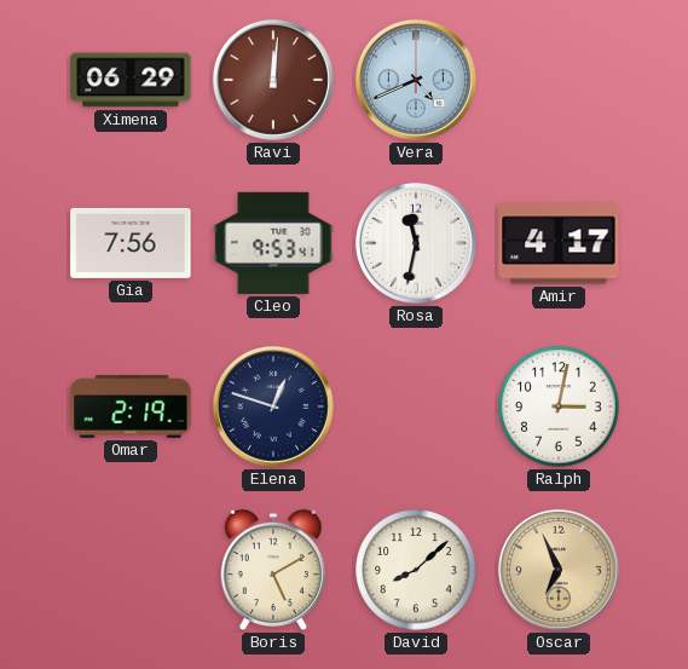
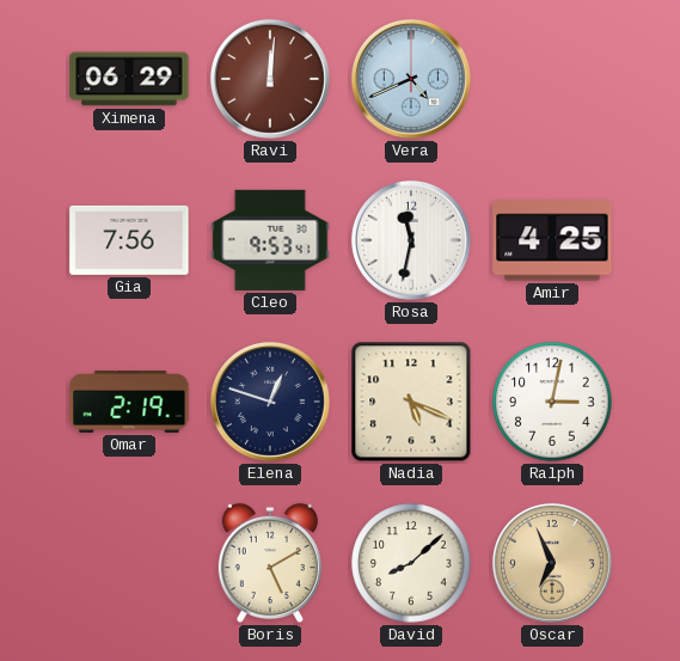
Amir: 4:17 -> 4:25
Nadia: none -> 5:19
